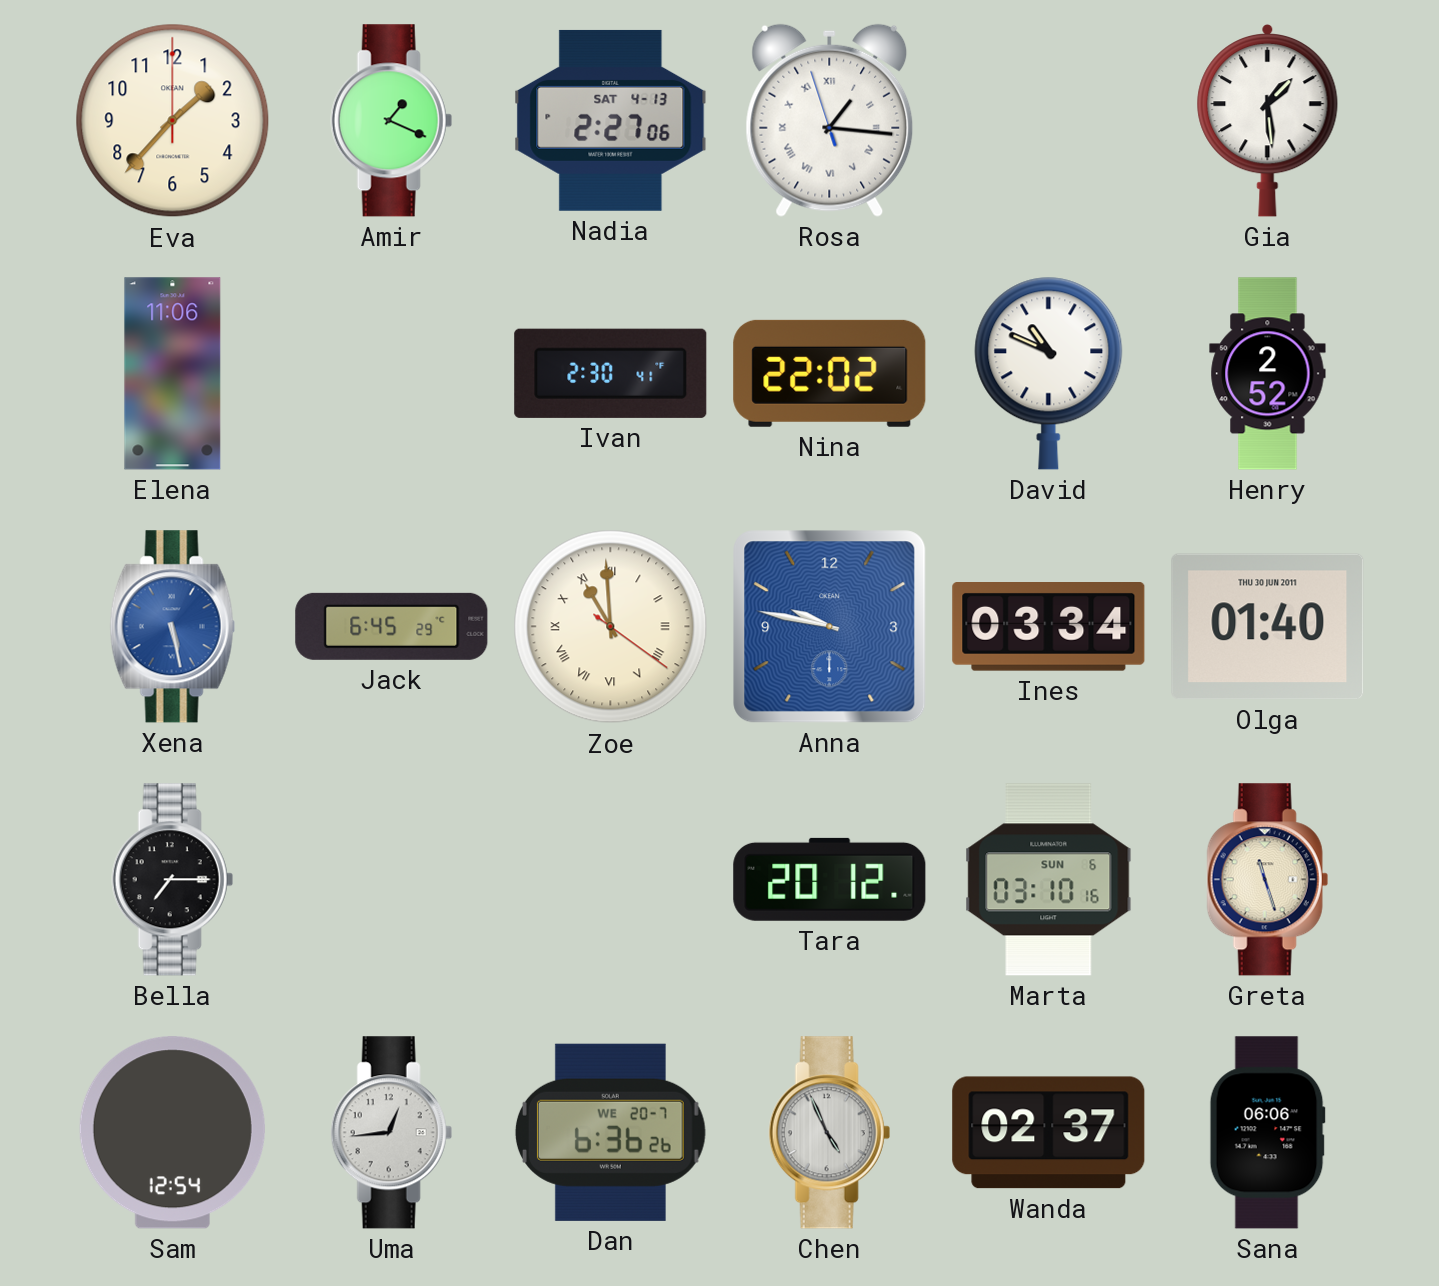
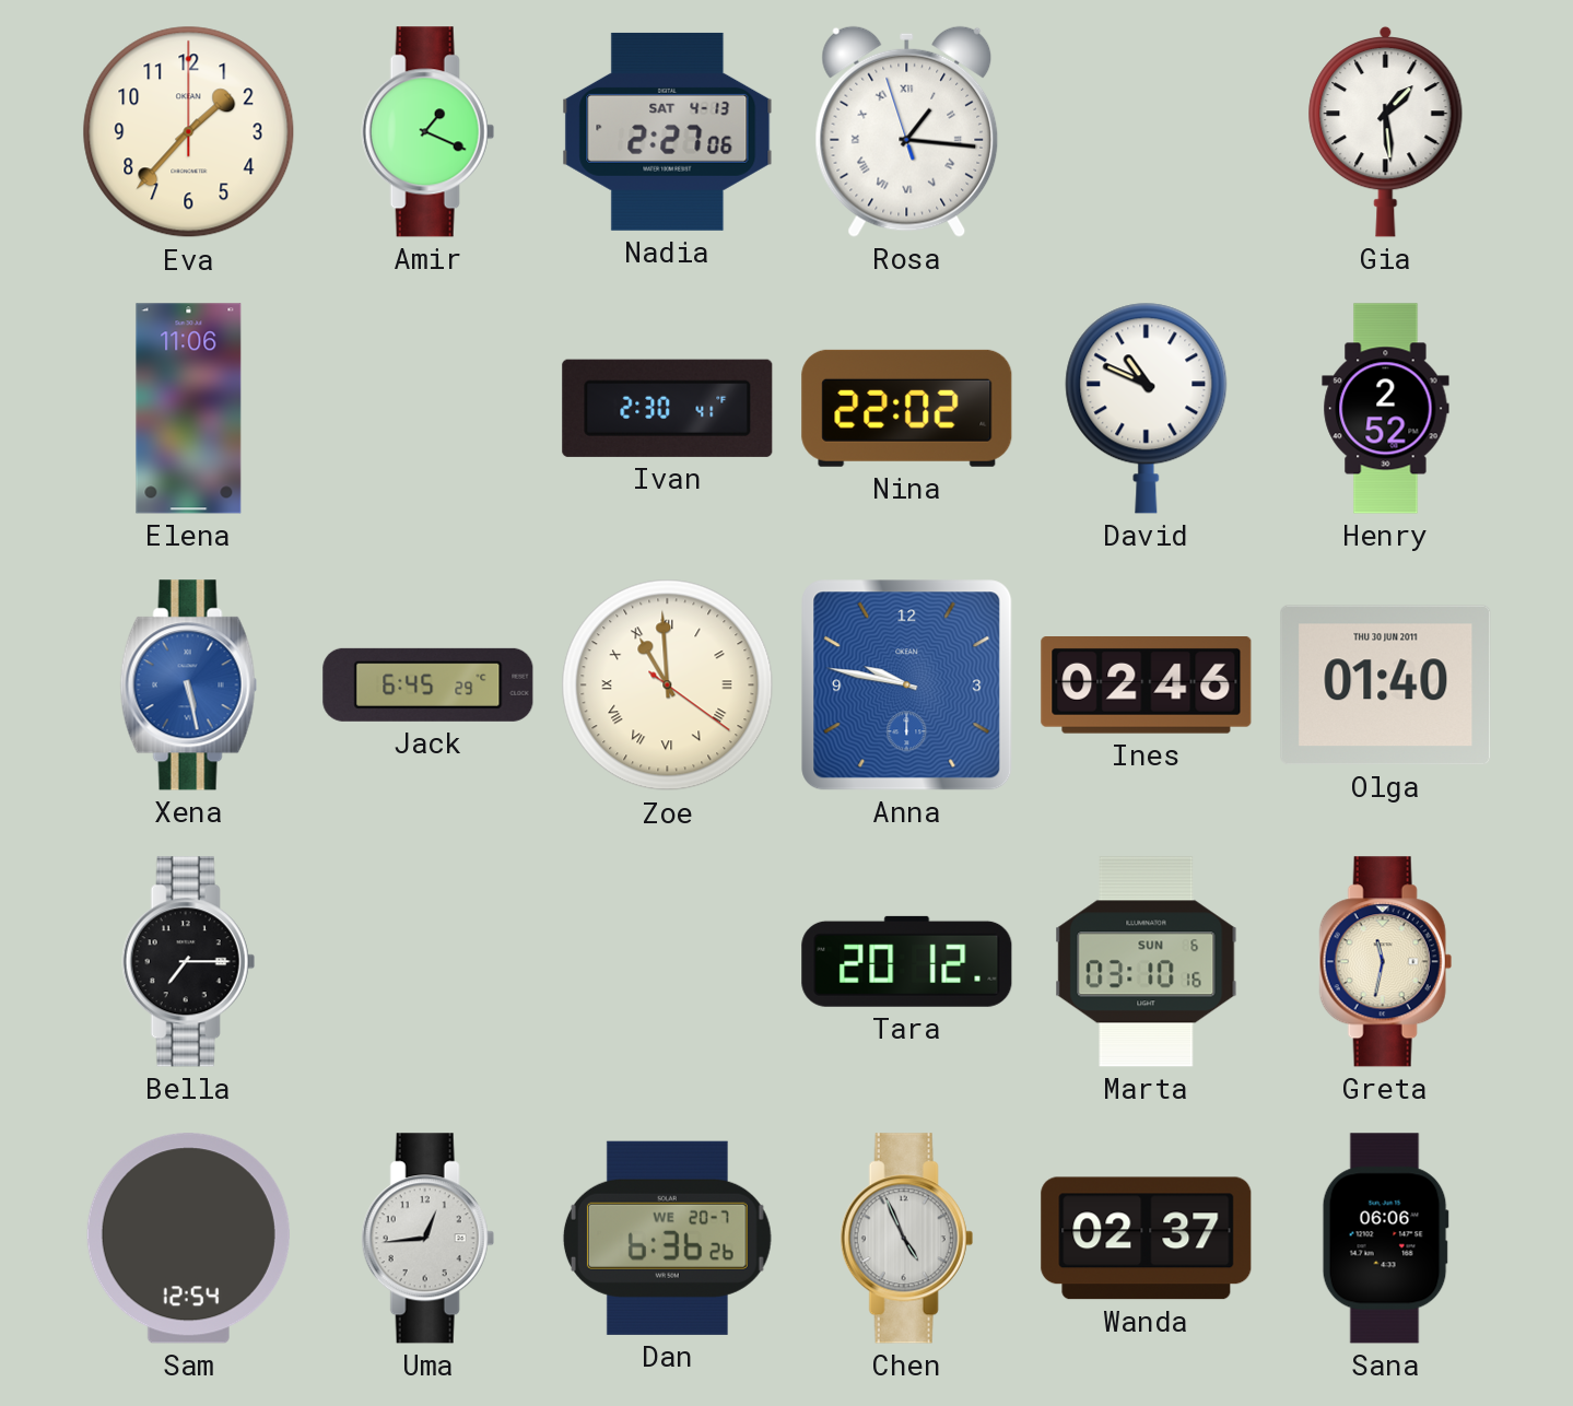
Ines: 03:34 -> 02:46
Greta: 11:27 -> 11:32
